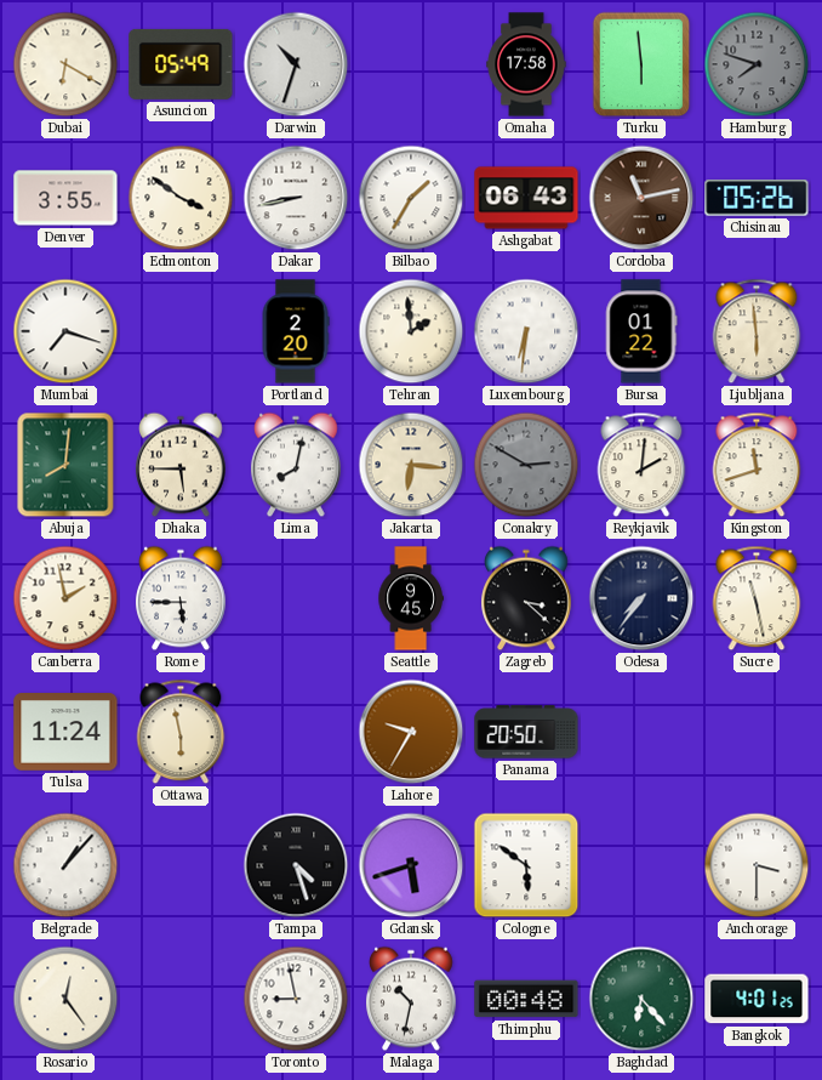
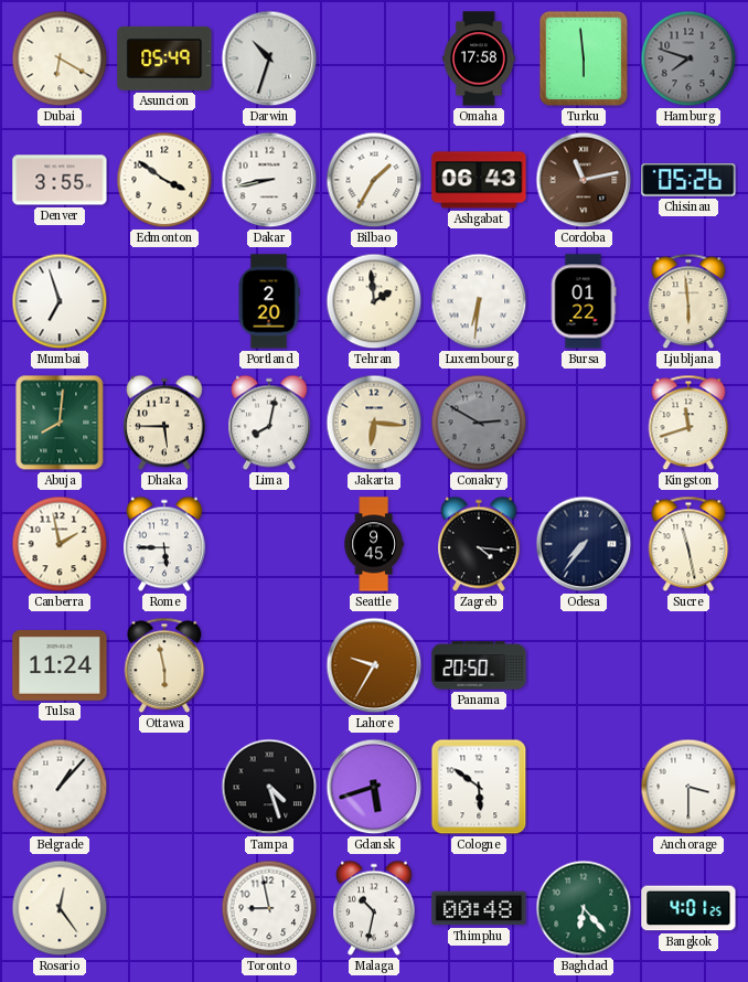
Mumbai: 7:18 -> 6:57
Reykjavik: 2:01 -> none
Zagreb: 3:22 -> 4:16
